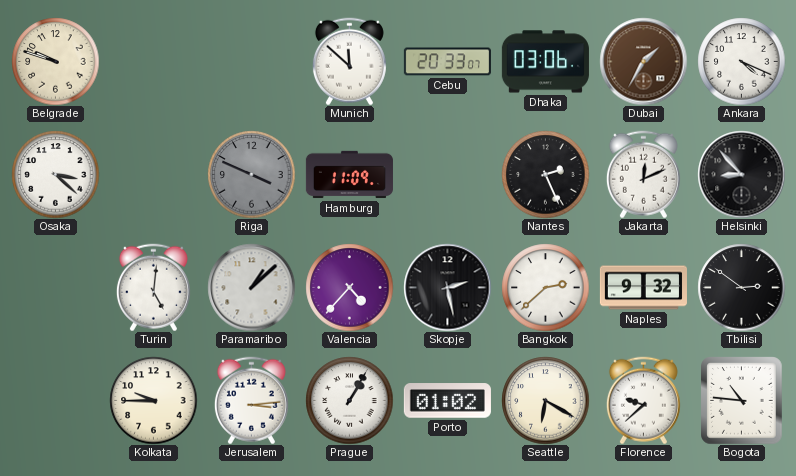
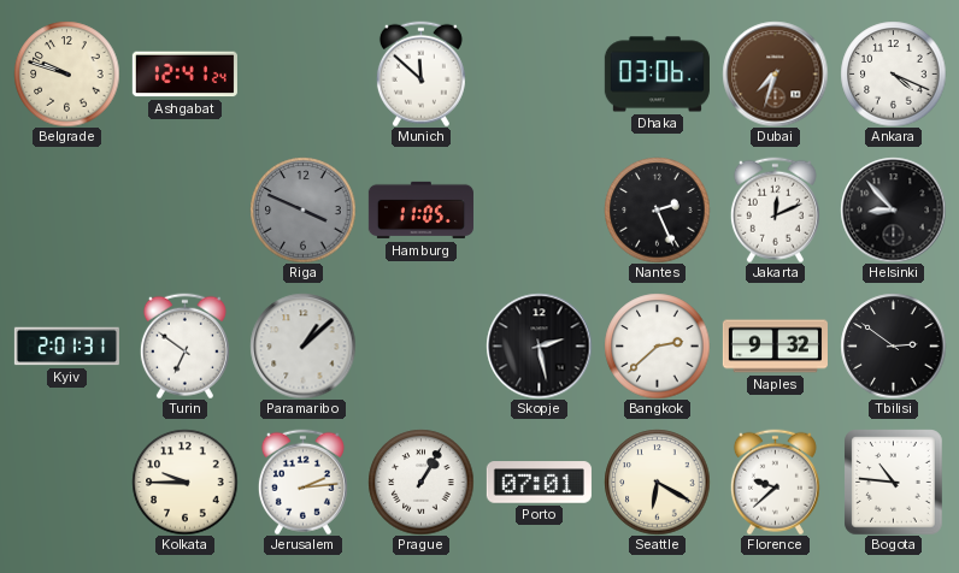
Ashgabat: none -> 12:41
Cebu: 20:33 -> none
Dubai: 1:35 -> 7:33
Osaka: 3:22 -> none
Hamburg: 11:09 -> 11:05
Kyiv: none -> 2:01
Turin: 5:01 -> 6:51
Valencia: 4:37 -> none
Jerusalem: 3:14 -> 2:14
Porto: 01:02 -> 07:01
